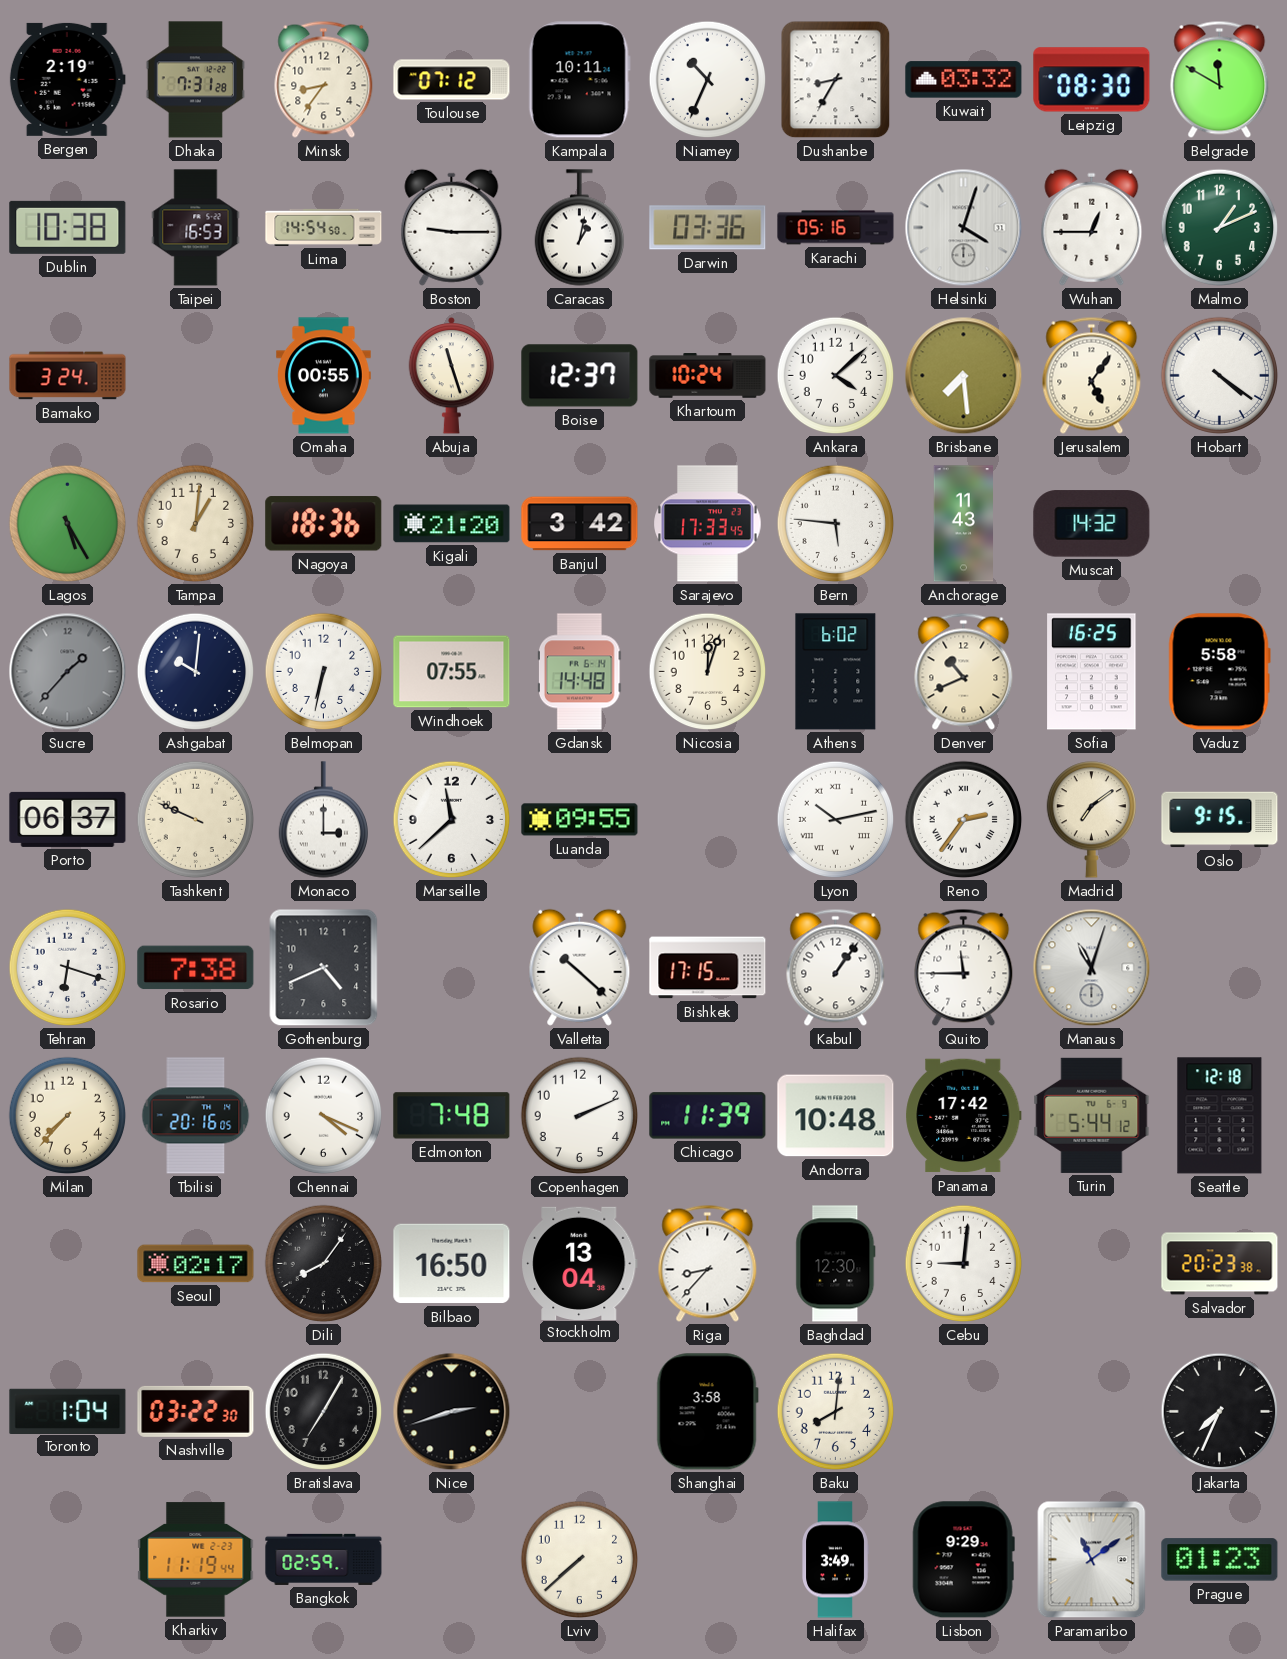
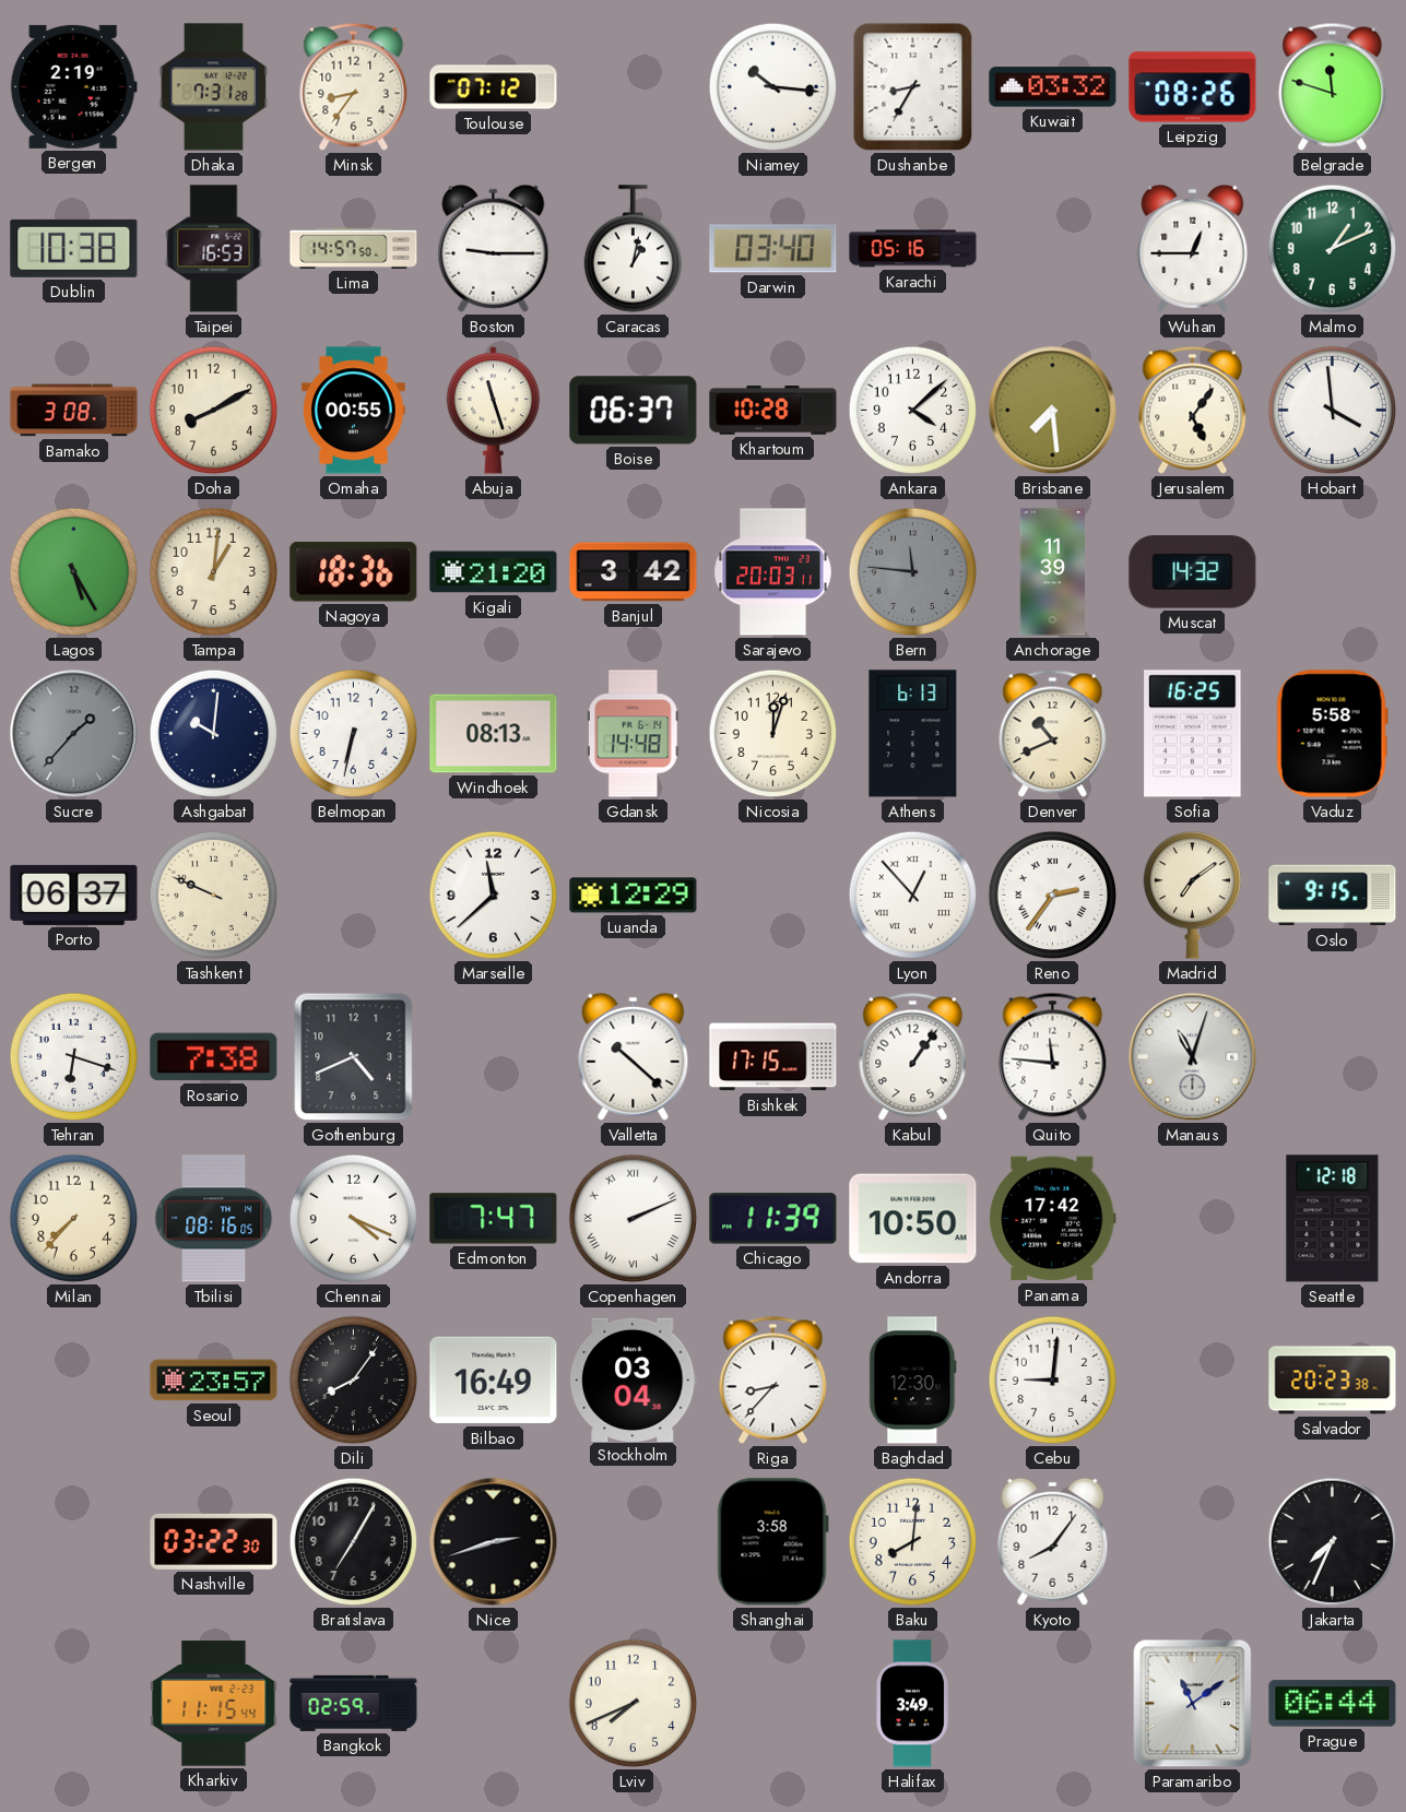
Kampala: 10:11 -> none
Niamey: 10:34 -> 10:16
Leipzig: 08:30 -> 08:26
Belgrade: 11:50 -> 11:48
Lima: 14:54 -> 14:57
Darwin: 03:36 -> 03:40
Helsinki: 4:03 -> none
Bamako: 3:24 -> 3:08
Doha: none -> 8:10
Boise: 12:37 -> 06:37
Khartoum: 10:24 -> 10:28
Hobart: 4:21 -> 3:59
Sarajevo: 17:33 -> 20:03
Bern: 5:46 -> 11:46
Bern dial: white -> grey
Anchorage: 11:43 -> 11:39
Windhoek: 07:55 -> 08:13
Athens: 6:02 -> 6:13
Monaco: 3:00 -> none
Luanda: 09:55 -> 12:29
Lyon: 10:13 -> 12:53
Quito: 11:45 -> 11:46
Tbilisi: 20:16 -> 08:16
Edmonton: 7:48 -> 7:47
Copenhagen numerals: Arabic -> Roman
Andorra: 10:48 -> 10:50
Turin: 5:44 -> none
Seoul: 02:17 -> 23:57
Bilbao: 16:50 -> 16:49
Stockholm: 13:04 -> 03:04
Toronto: 1:04 -> none
Kyoto: none -> 8:06
Kharkiv: 11:19 -> 11:15
Lviv: 7:38 -> 7:41
Lisbon: 9:29 -> none
Prague: 01:23 -> 06:44
